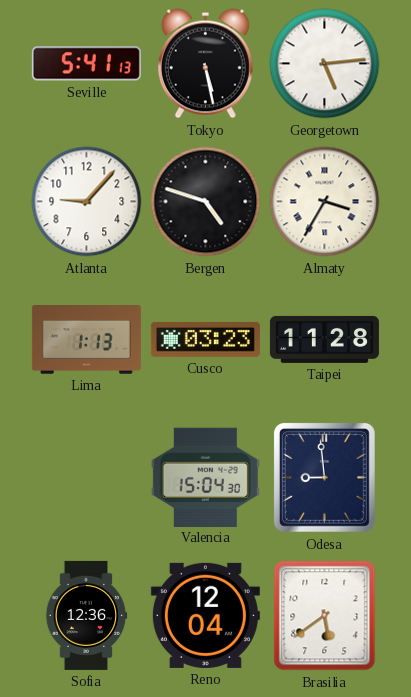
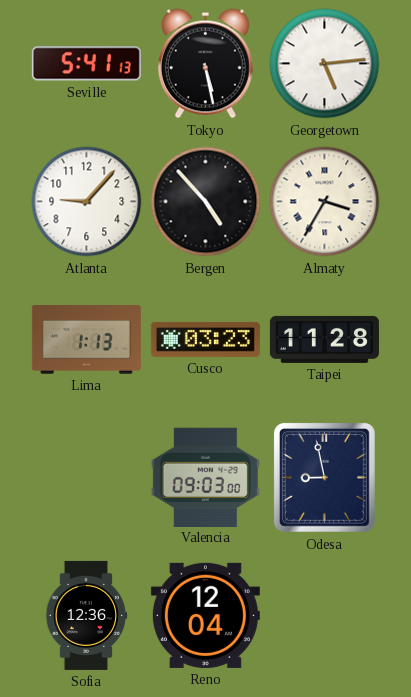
Bergen: 4:48 -> 4:53
Valencia: 15:04 -> 09:03
Odesa: 8:59 -> 8:58
Brasilia: 5:39 -> none
